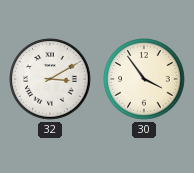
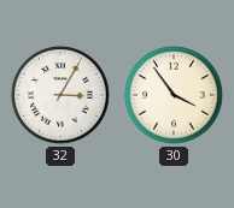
32: 3:10 -> 3:05
